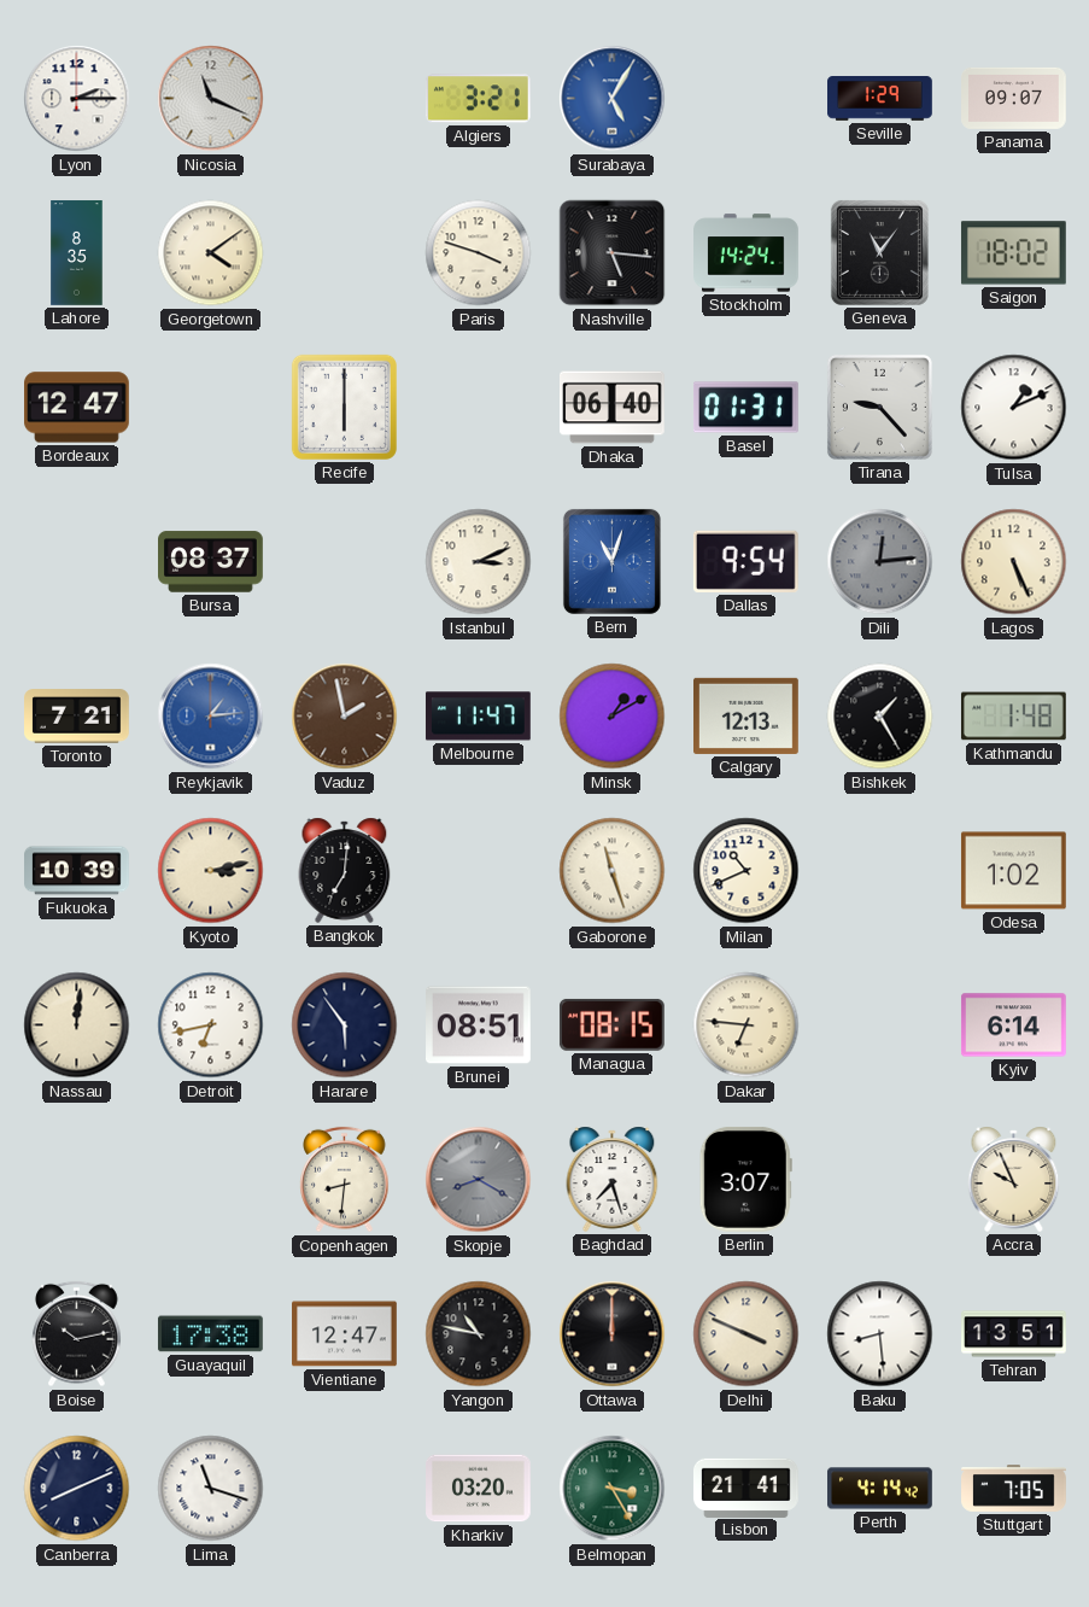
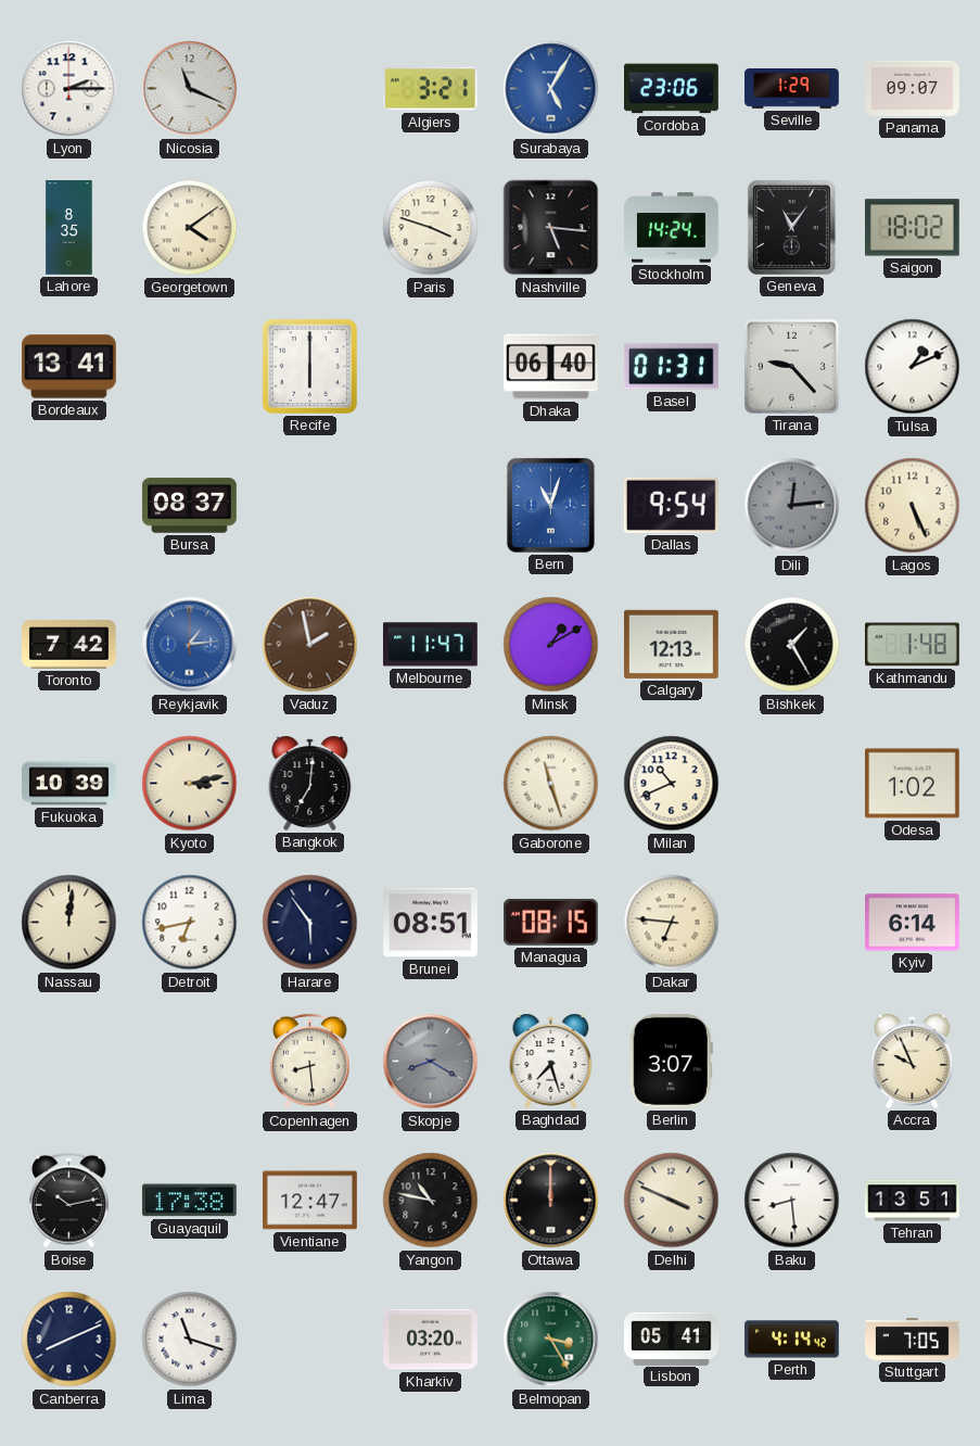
Cordoba: none -> 23:06
Bordeaux: 12:47 -> 13:41
Istanbul: 3:11 -> none
Toronto: 7:21 -> 7:42
Copenhagen: 8:31 -> 8:29
Lisbon: 21:41 -> 05:41
